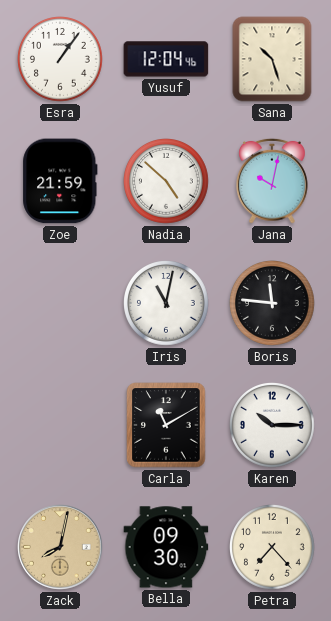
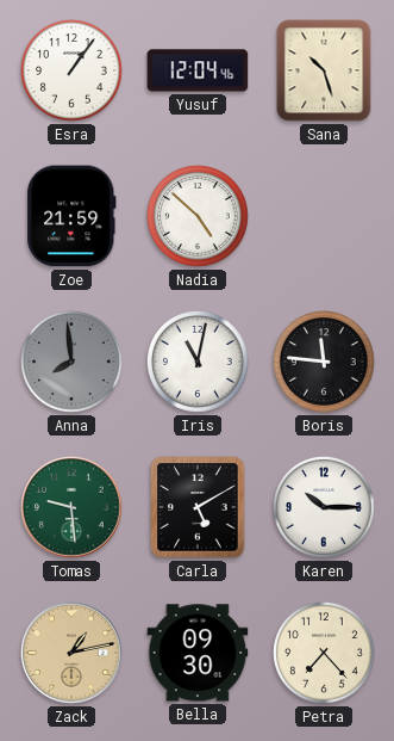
Jana: 10:02 -> none
Anna: none -> 7:59
Tomas: none -> 9:29
Carla: 11:10 -> 5:10
Zack: 8:02 -> 1:13
